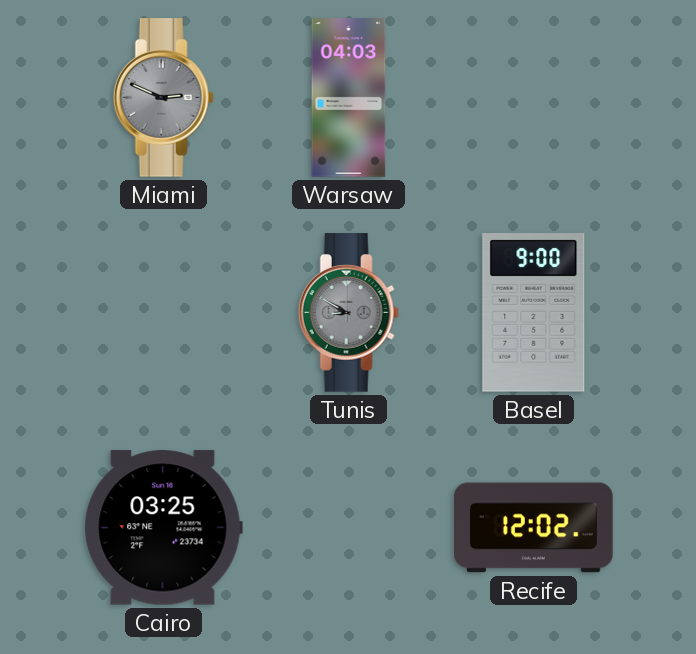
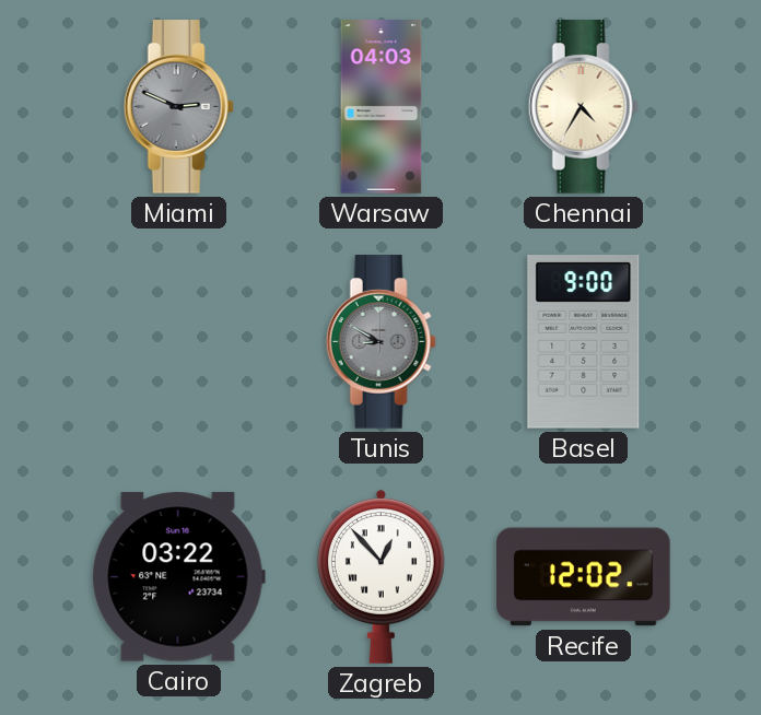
Chennai: none -> 4:35
Cairo: 03:25 -> 03:22
Zagreb: none -> 12:53
